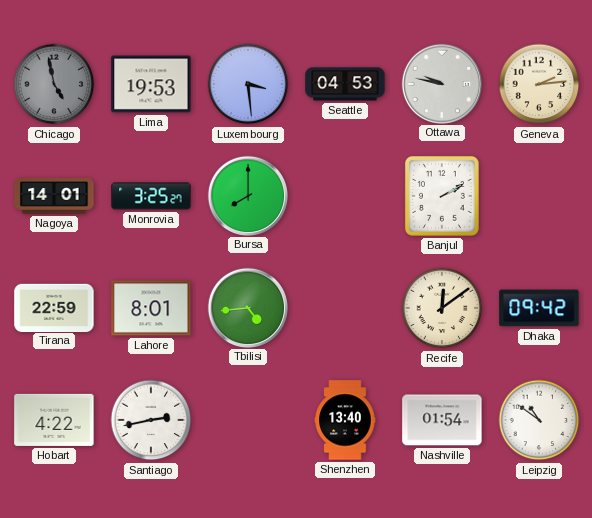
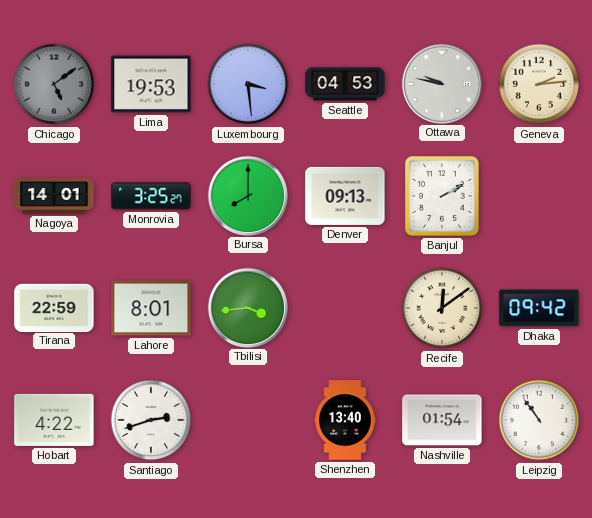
Chicago: 4:58 -> 5:09
Denver: none -> 09:13
Tbilisi: 4:44 -> 3:44
Santiago: 2:43 -> 2:42
Leipzig: 10:51 -> 10:54
